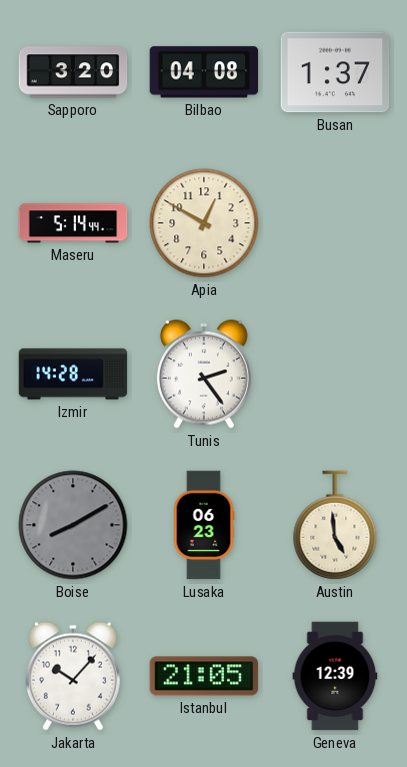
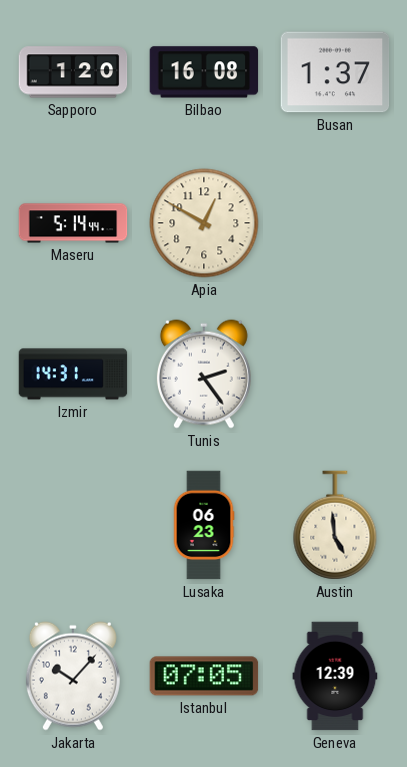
Sapporo: 3:20 -> 1:20
Bilbao: 04:08 -> 16:08
Izmir: 14:28 -> 14:31
Boise: 8:10 -> none
Istanbul: 21:05 -> 07:05
